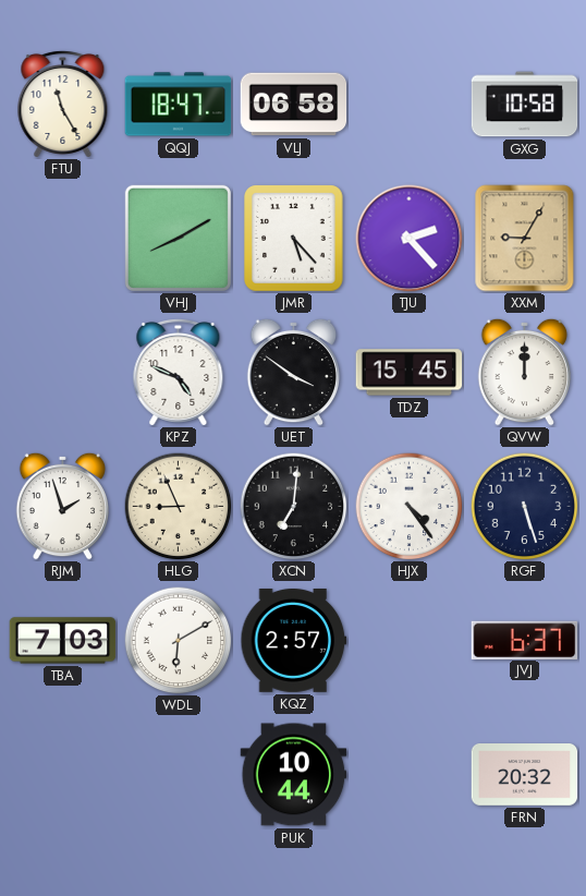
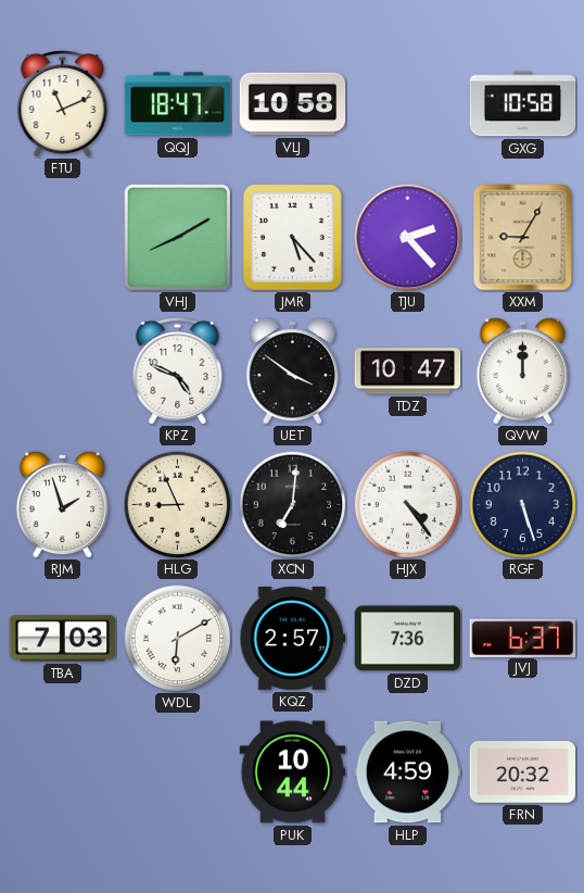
FTU: 11:25 -> 11:11
VLJ: 06:58 -> 10:58
TDZ: 15:45 -> 10:47
DZD: none -> 7:36
HLP: none -> 4:59
